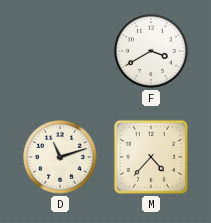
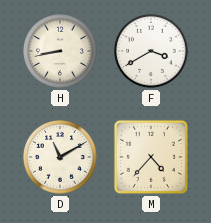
H: none -> 8:43
D: 11:12 -> 11:10
